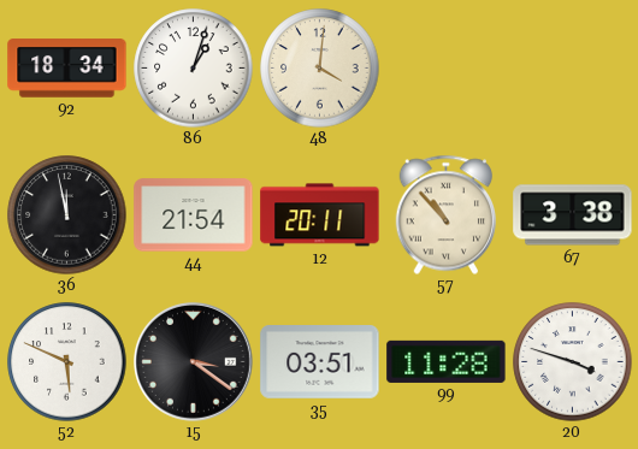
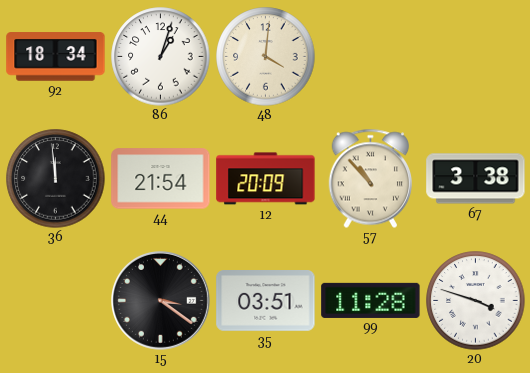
36: 11:58 -> 11:59
12: 20:11 -> 20:09
52: 5:49 -> none
